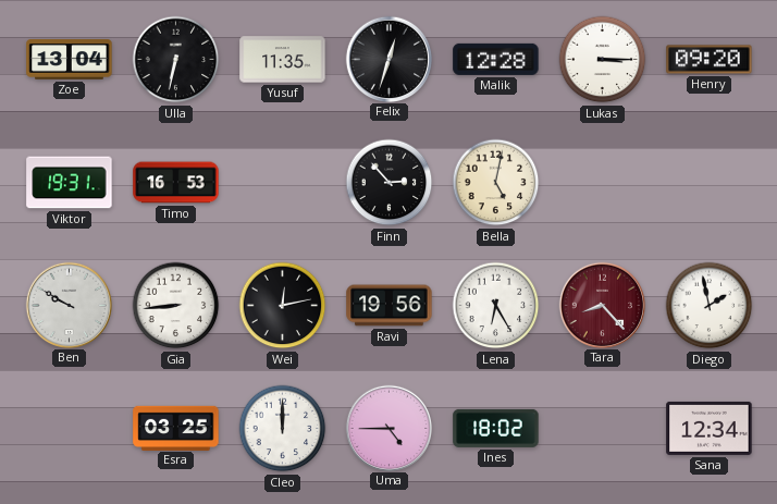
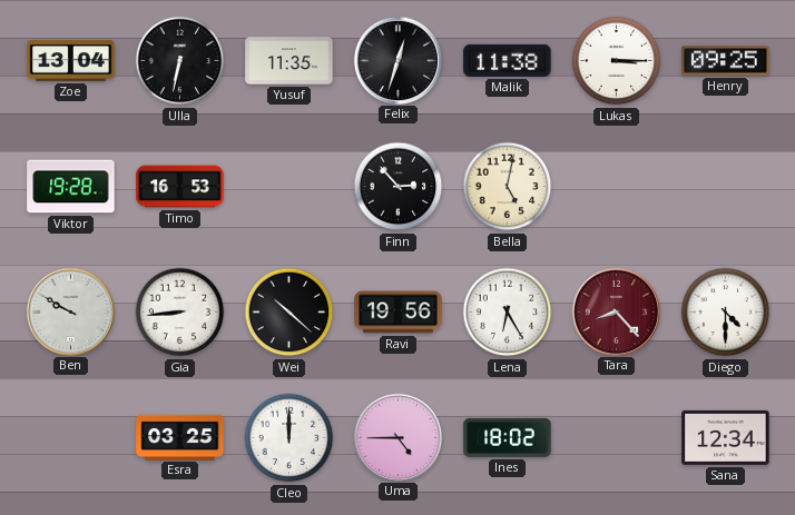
Malik: 12:28 -> 11:38
Henry: 09:20 -> 09:25
Viktor: 19:31 -> 19:28
Wei: 12:13 -> 10:22
Diego: 1:58 -> 4:30
